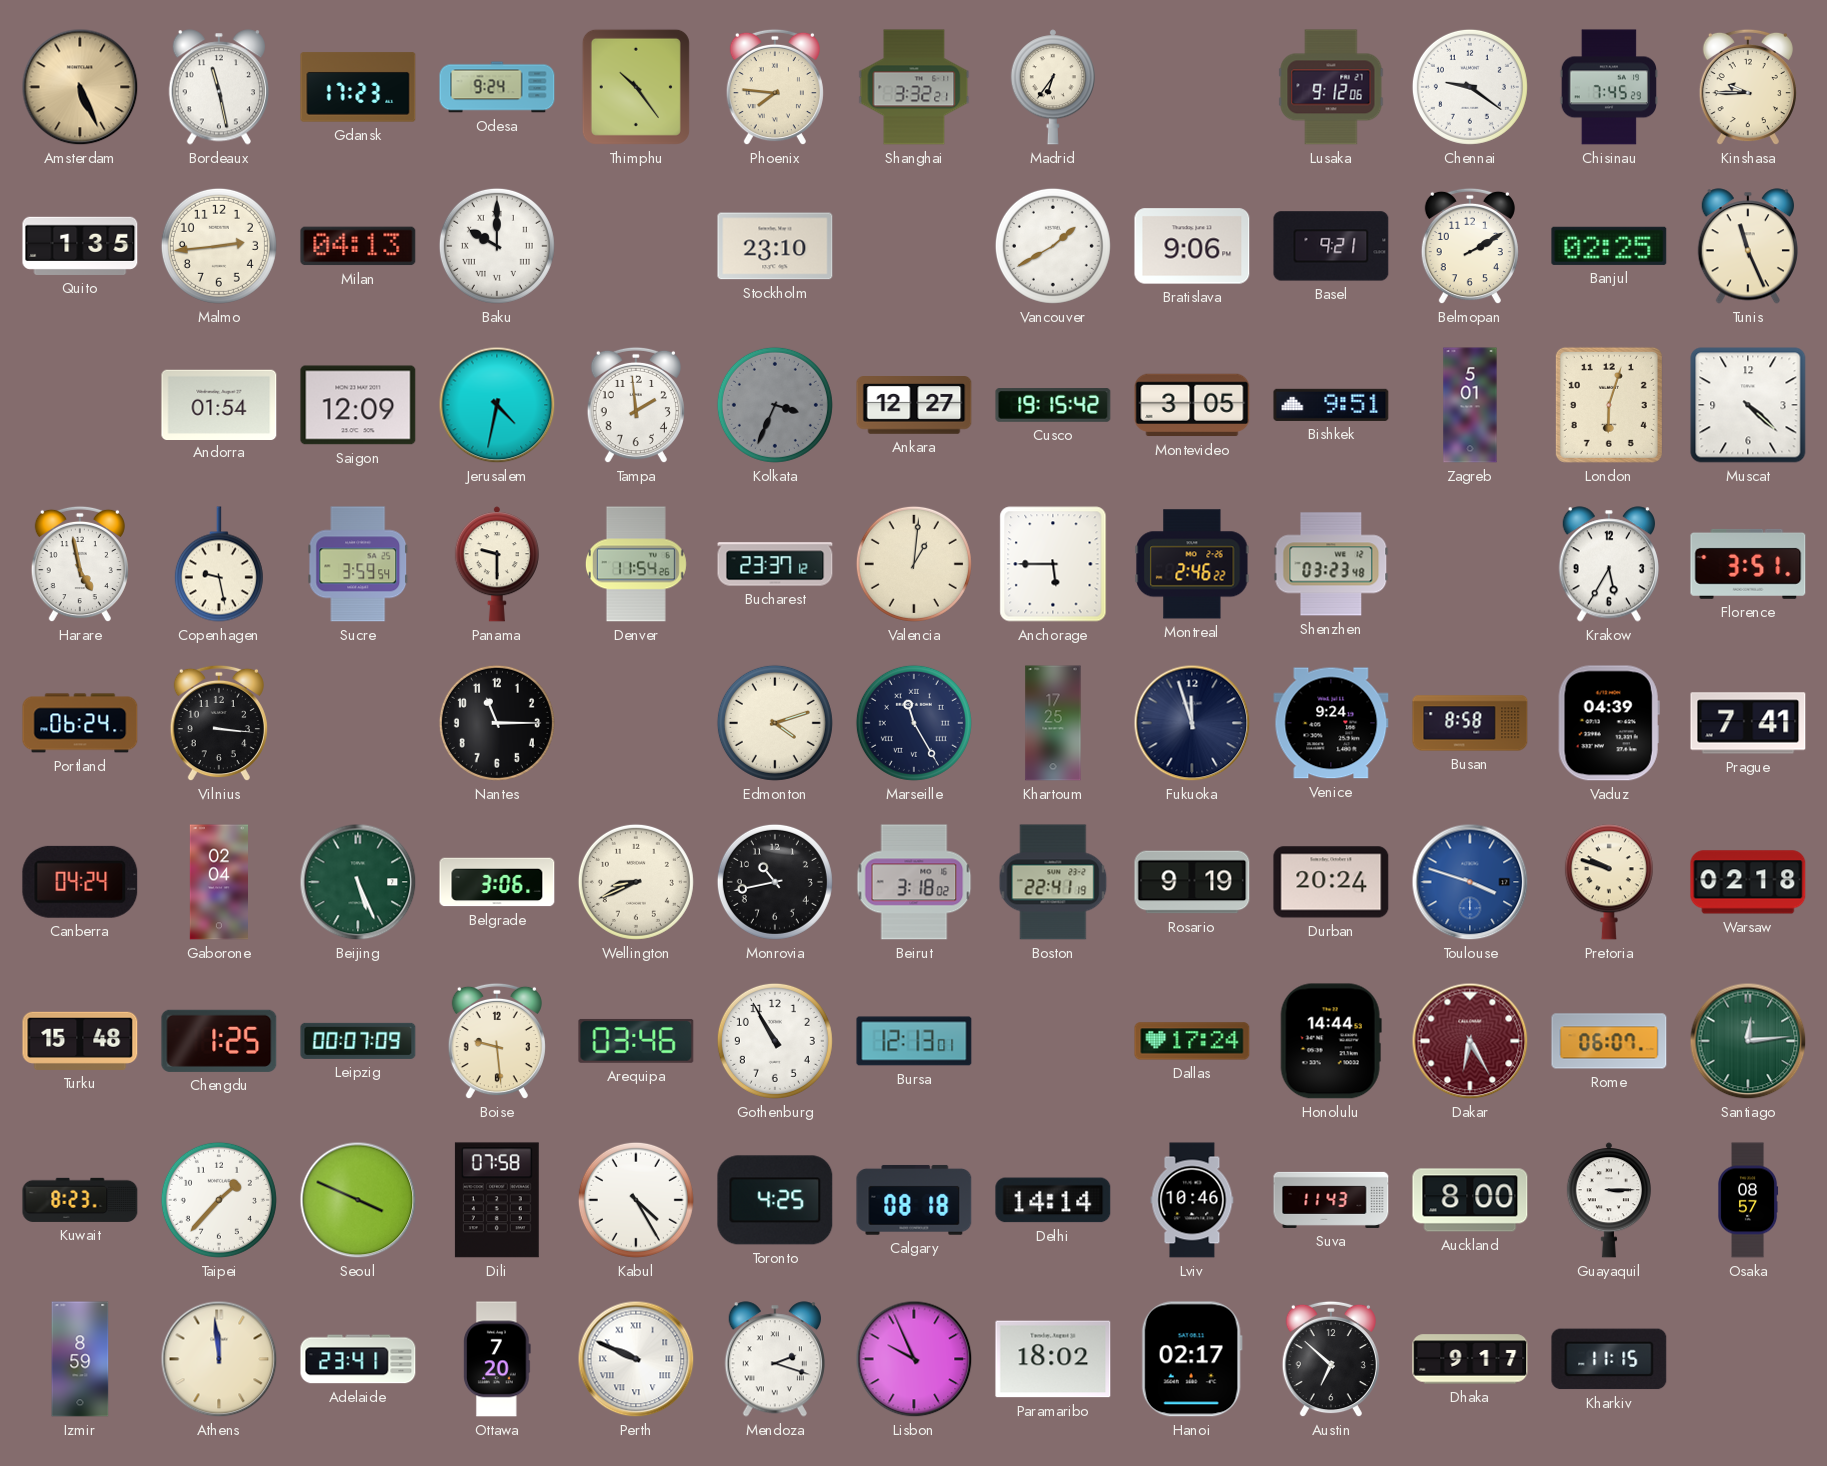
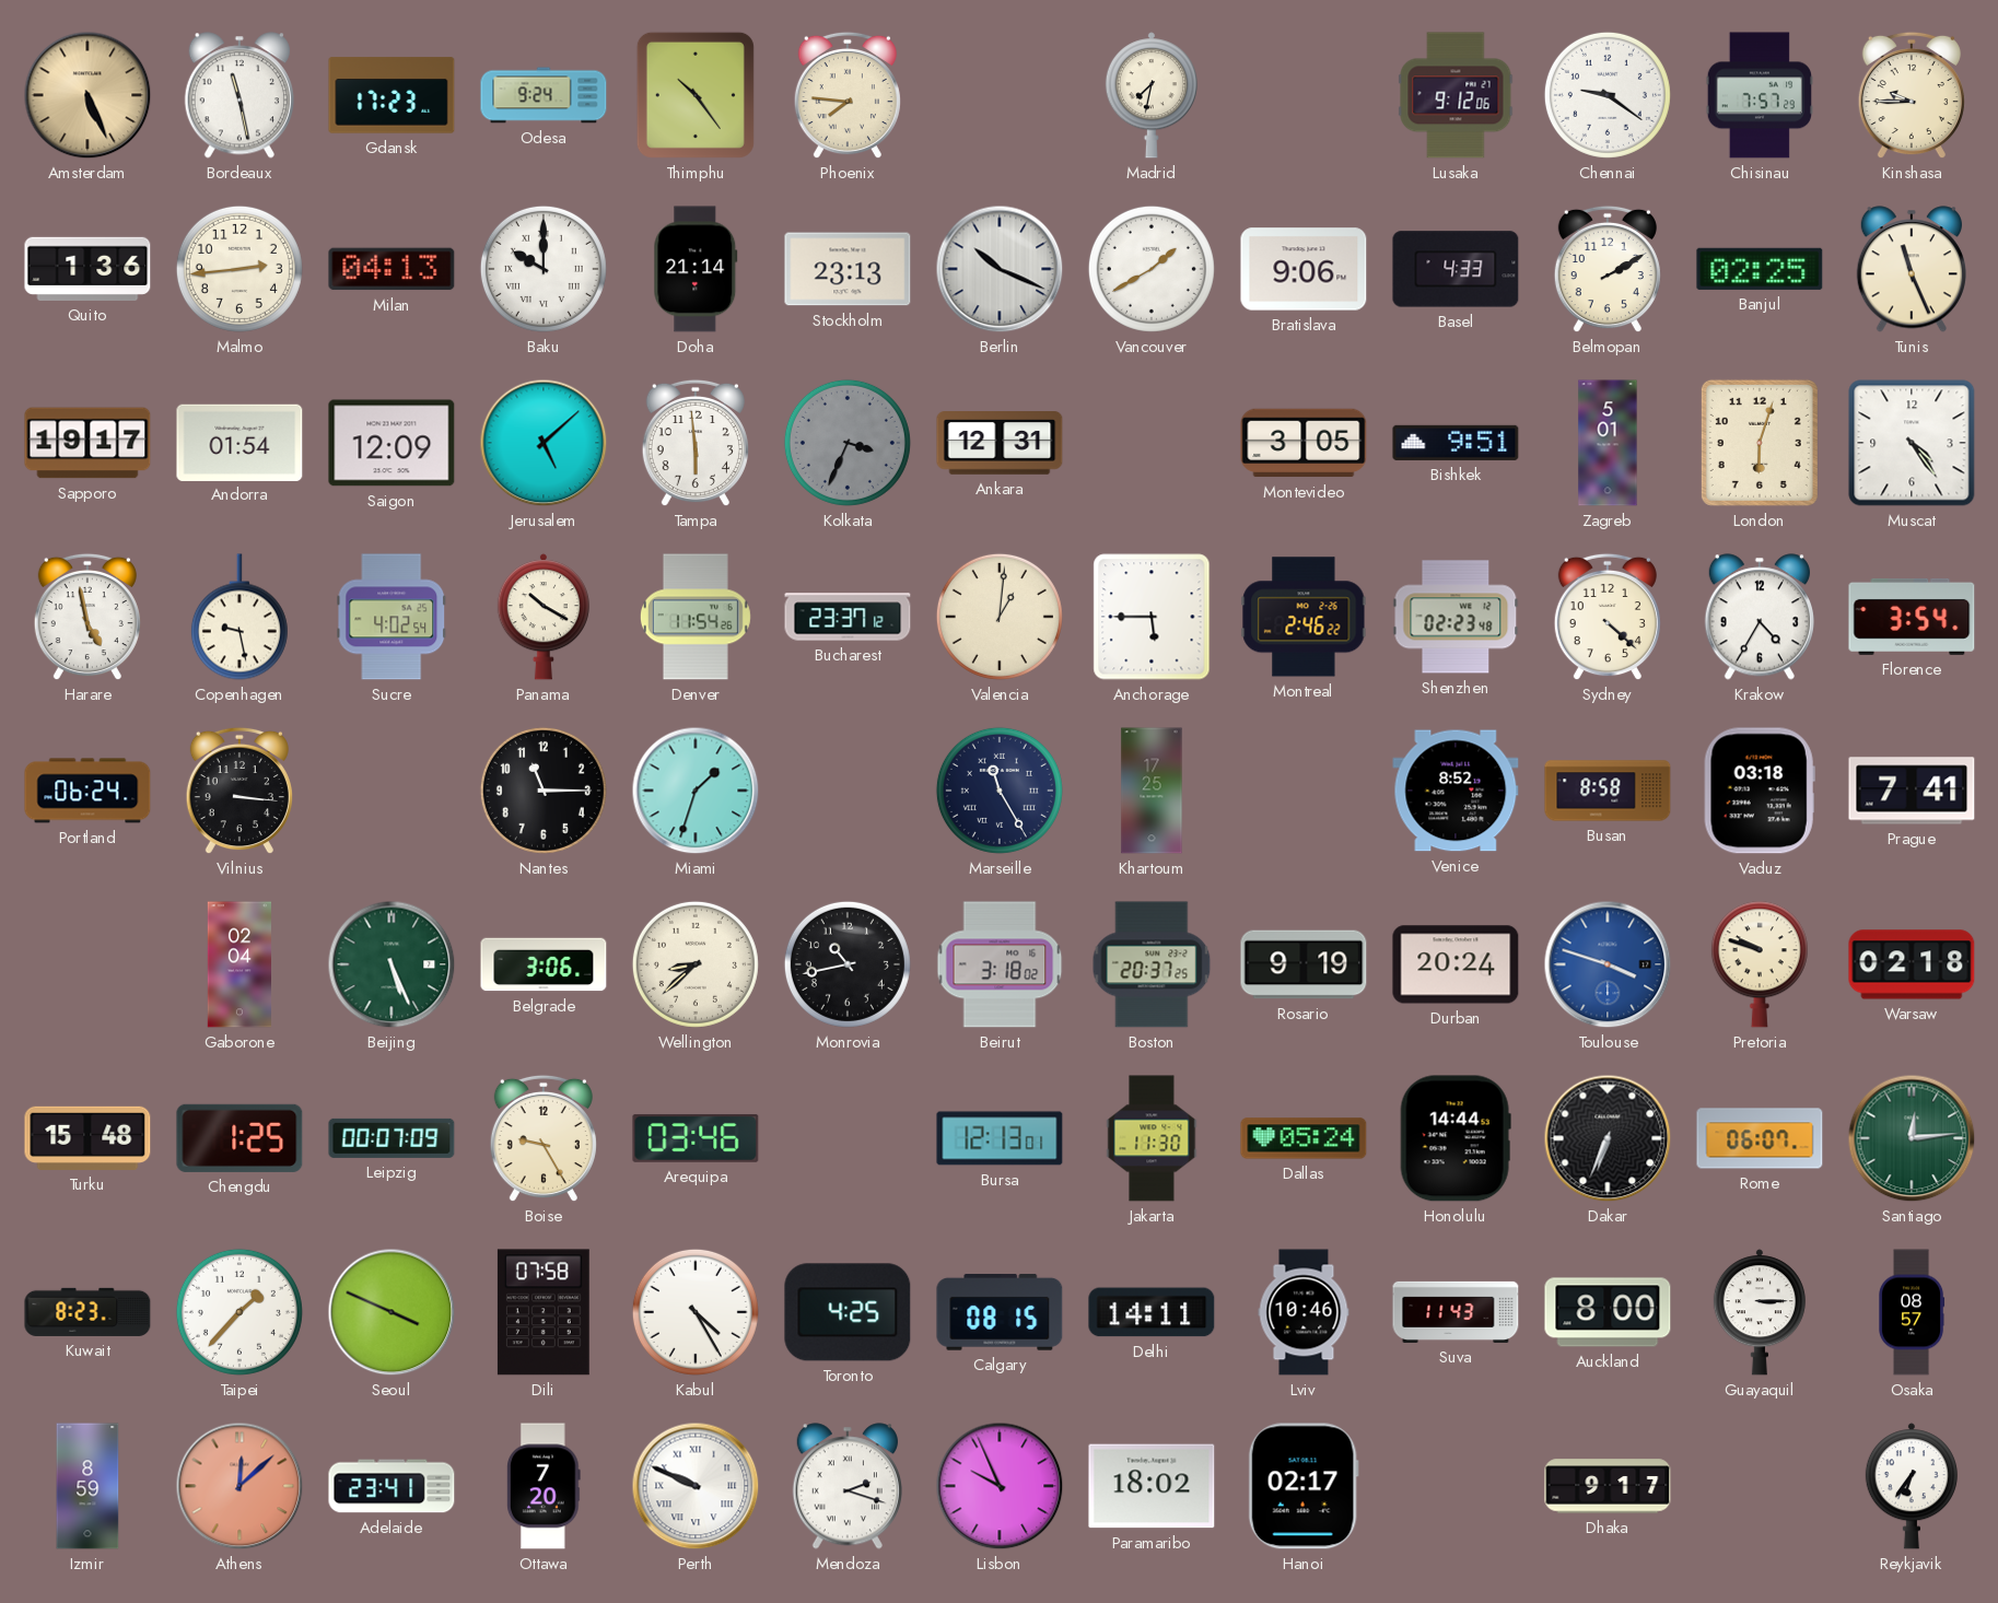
Shanghai: 3:32 -> none
Madrid: 6:36 -> 7:32
Chisinau: 7:45 -> 7:57
Quito: 1:35 -> 1:36
Doha: none -> 21:14
Stockholm: 23:10 -> 23:13
Berlin: none -> 10:19
Basel: 9:21 -> 4:33
Sapporo: none -> 19:17
Jerusalem: 4:32 -> 5:08
Tampa: 1:59 -> 5:59
Ankara: 12:27 -> 12:31
Cusco: 19:15 -> none
Muscat: 4:22 -> 4:24
Sucre: 3:59 -> 4:02
Panama: 9:30 -> 10:20
Shenzhen: 03:23 -> 02:23
Sydney: none -> 4:22
Krakow: 5:35 -> 4:35
Florence: 3:51 -> 3:54
Miami: none -> 1:33
Edmonton: 4:12 -> none
Fukuoka: 11:57 -> none
Venice: 9:24 -> 8:52
Vaduz: 04:39 -> 03:18
Canberra: 04:24 -> none
Wellington: 8:41 -> 8:38
Boston: 22:41 -> 20:37
Boise: 9:29 -> 9:25
Gothenburg: 10:55 -> none
Jakarta: none -> 11:30
Dallas: 17:24 -> 05:24
Dakar: 6:25 -> 6:34
Dakar dial: burgundy -> black
Calgary: 08:18 -> 08:15
Delhi: 14:14 -> 14:11
Athens: 11:59 -> 12:08
Athens dial: cream -> salmon
Austin: 6:52 -> none
Kharkiv: 11:15 -> none
Reykjavik: none -> 6:36
